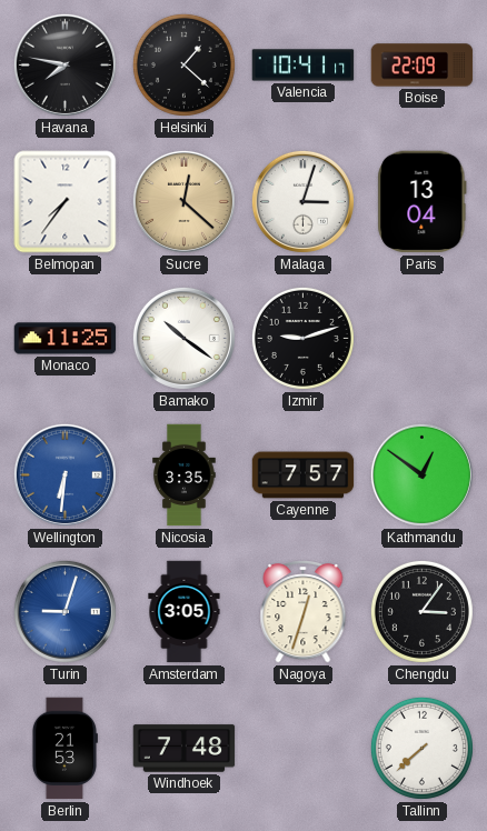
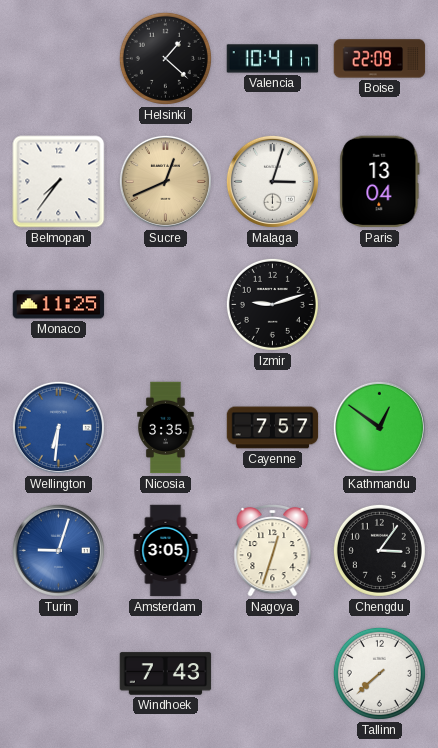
Havana: 7:47 -> none
Sucre: 12:22 -> 12:41
Bamako: 10:21 -> none
Berlin: 21:53 -> none
Windhoek: 7:48 -> 7:43
